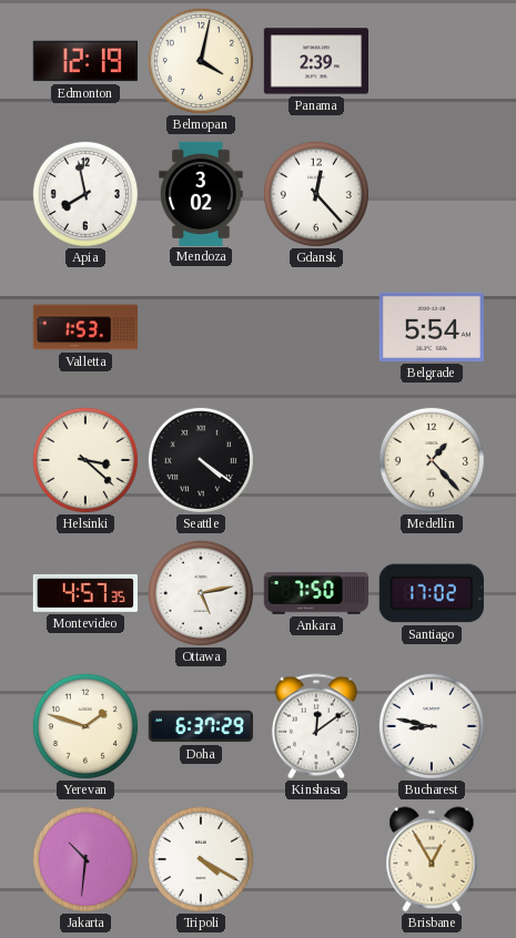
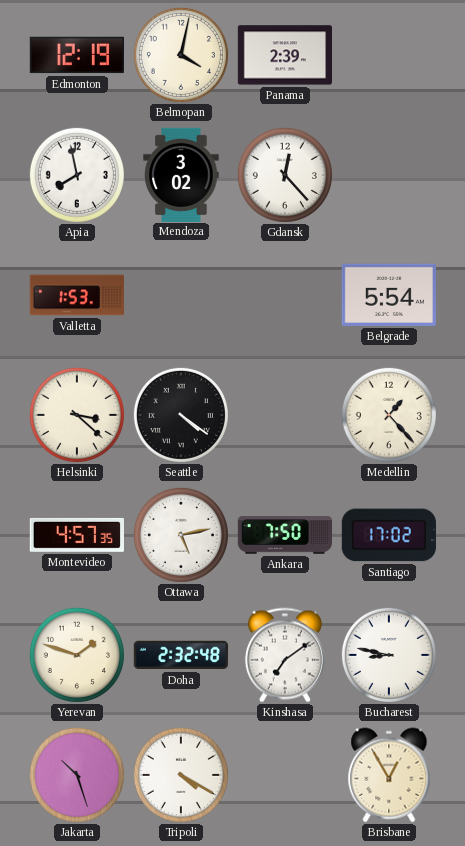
Doha: 6:37 -> 2:32
Kinshasa: 12:09 -> 7:09
Jakarta: 10:31 -> 10:27
